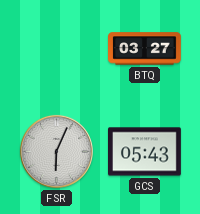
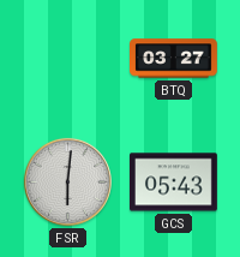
FSR: 6:04 -> 6:01
